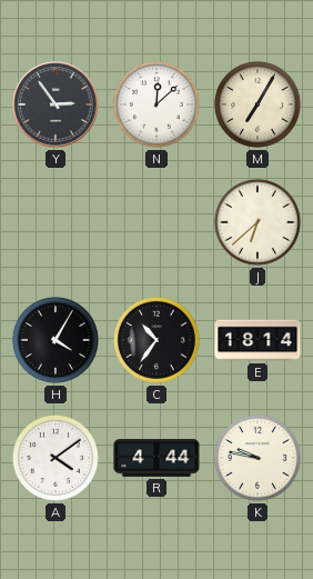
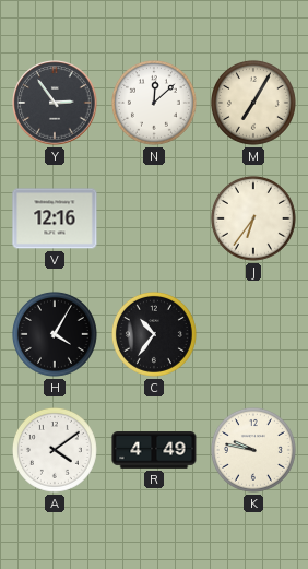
V: none -> 12:16
J: 6:38 -> 6:36
E: 18:14 -> none
R: 4:44 -> 4:49
